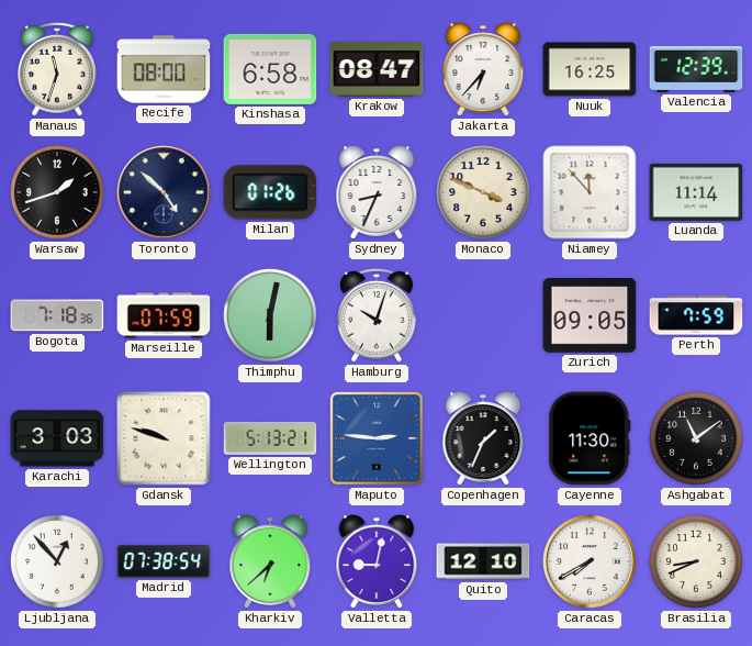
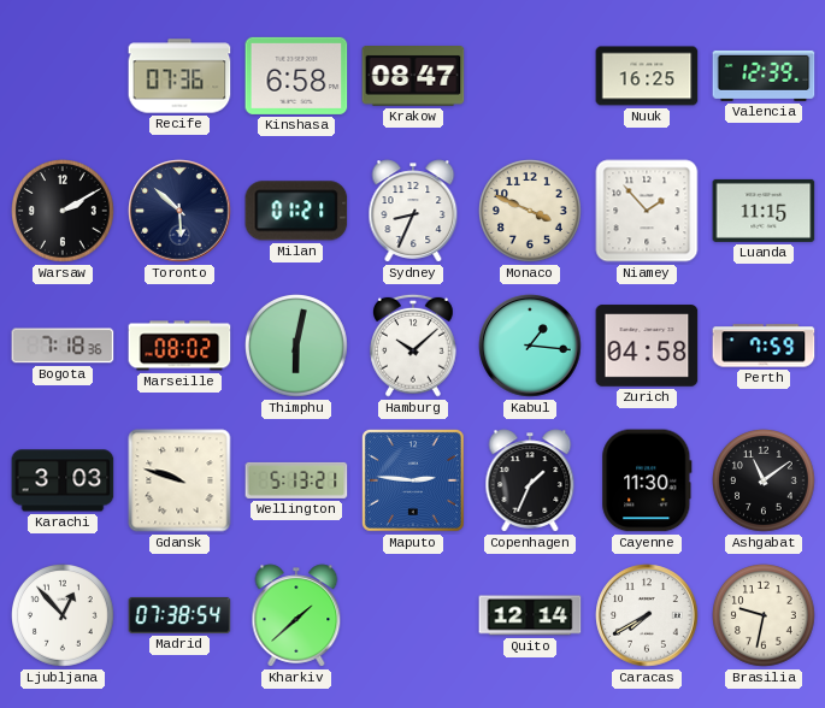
Manaus: 11:33 -> none
Recife: 08:00 -> 07:36
Jakarta: 6:37 -> none
Warsaw: 1:42 -> 2:10
Toronto: 4:52 -> 5:52
Milan: 01:26 -> 01:21
Niamey: 11:53 -> 1:53
Luanda: 11:14 -> 11:15
Marseille: 07:59 -> 08:02
Hamburg: 10:03 -> 10:08
Kabul: none -> 1:16
Zurich: 09:05 -> 04:58
Kharkiv: 6:38 -> 1:38
Valletta: 9:02 -> none
Quito: 12:10 -> 12:14
Brasilia: 8:41 -> 9:32
